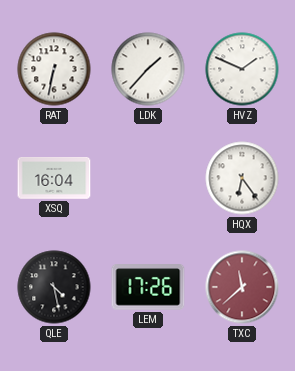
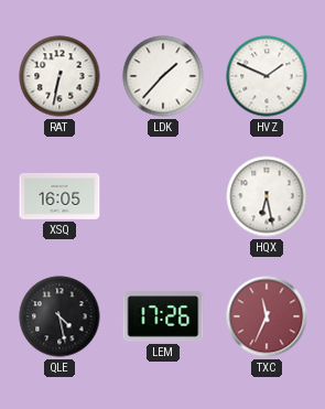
XSQ: 16:04 -> 16:05
HQX: 6:24 -> 6:28
TXC: 11:38 -> 11:34
